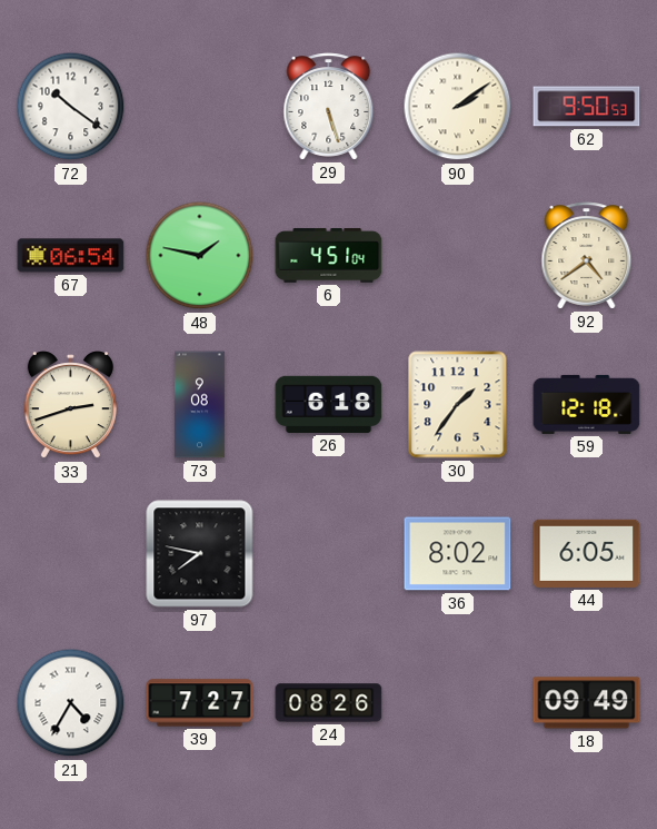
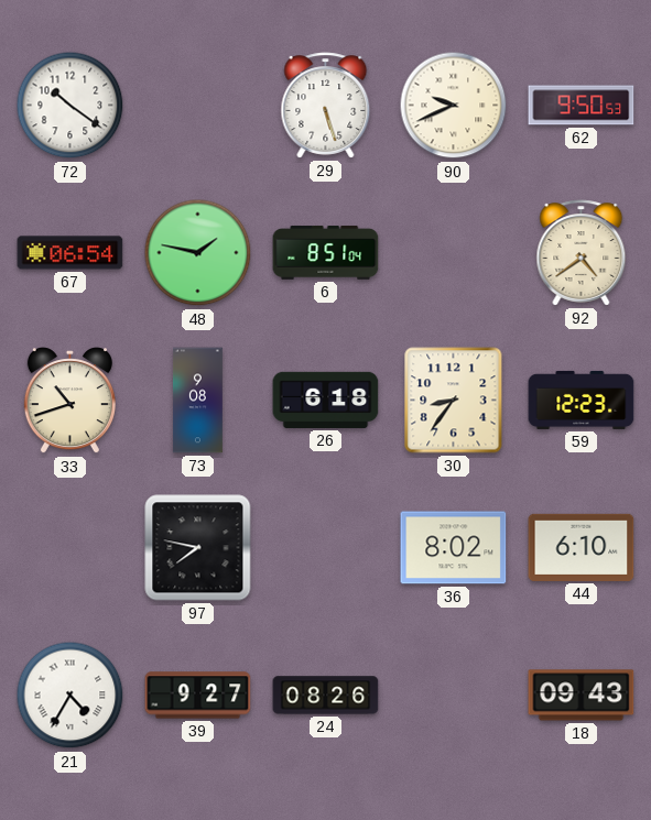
90: 2:09 -> 9:41
6: 4:51 -> 8:51
33: 2:42 -> 10:42
30: 1:36 -> 8:36
59: 12:18 -> 12:23
44: 6:05 -> 6:10
39: 7:27 -> 9:27
18: 09:49 -> 09:43
